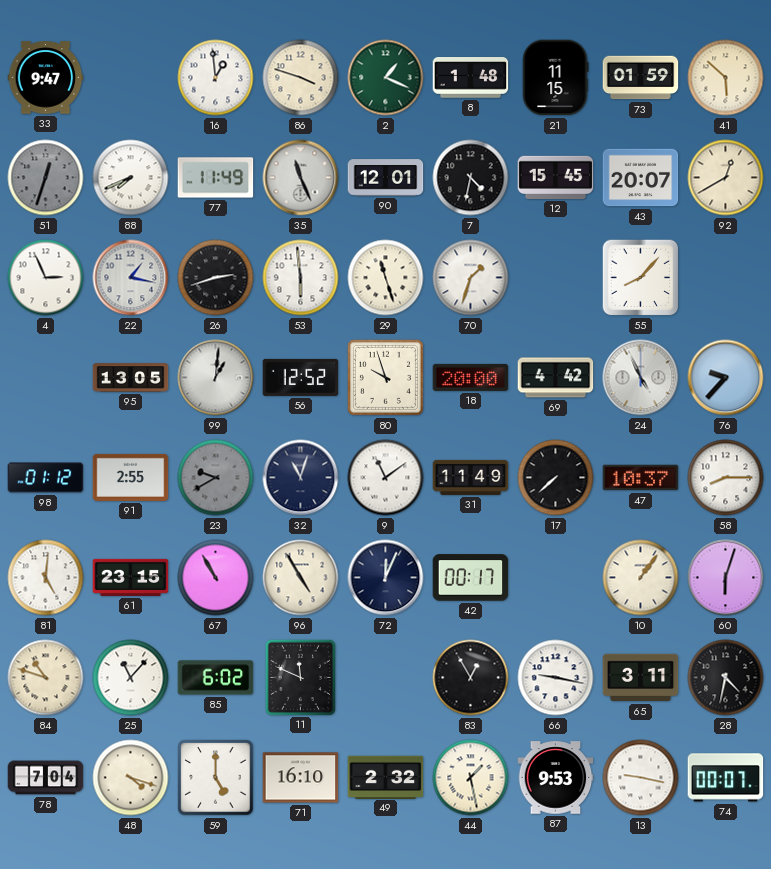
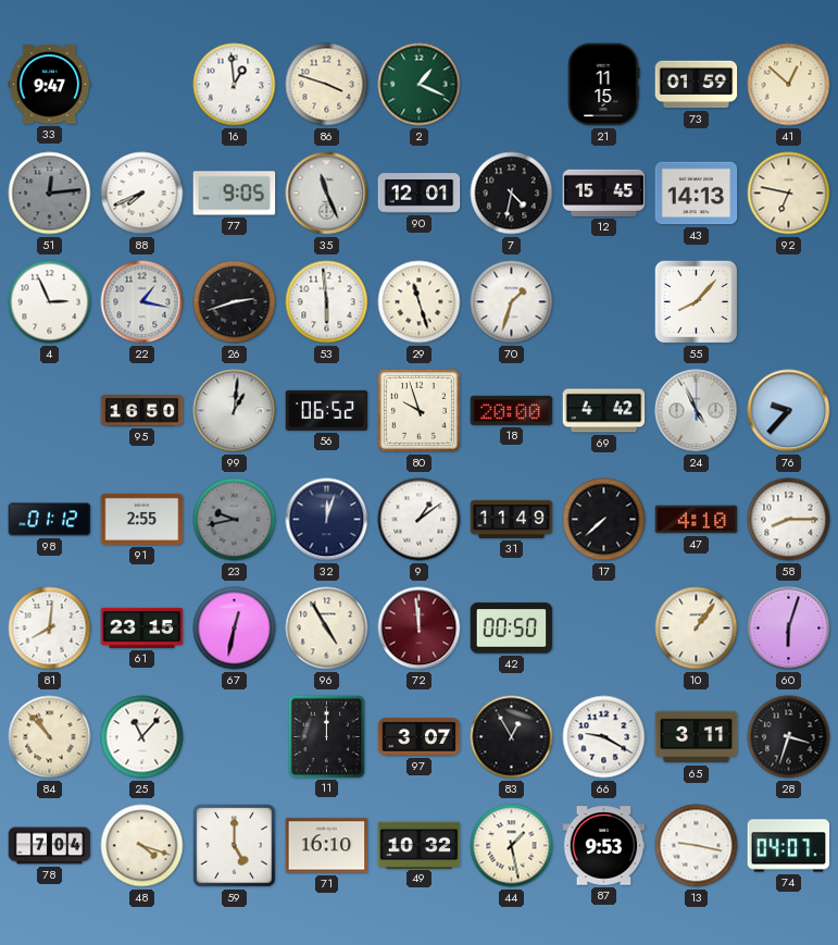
8: 1:48 -> none
41: 5:52 -> 12:52
51: 12:33 -> 12:14
77: 11:49 -> 9:05
43: 20:07 -> 14:13
92: 12:40 -> 6:47
95: 13:05 -> 16:50
56: 12:52 -> 06:52
23: 9:40 -> 9:43
32: 11:03 -> 12:03
9: 11:09 -> 1:09
47: 10:37 -> 4:10
81: 5:01 -> 8:01
67: 10:55 -> 12:32
72: 12:04 -> 11:59
72 dial: navy -> burgundy
42: 00:17 -> 00:50
84: 10:48 -> 10:53
85: 6:02 -> none
11: 11:49 -> 12:00
97: none -> 3:07
66: 9:17 -> 9:20
28: 4:32 -> 3:33
49: 2:32 -> 10:32
74: 00:07 -> 04:07
